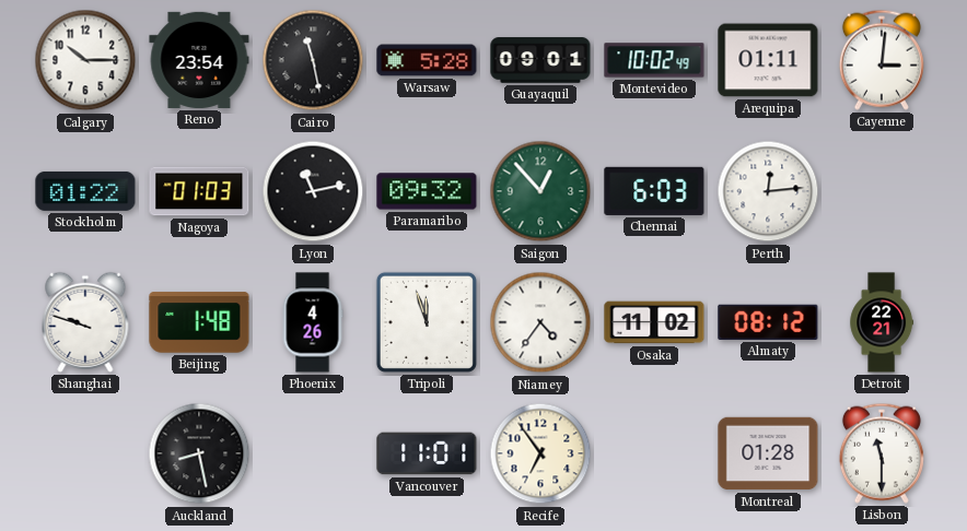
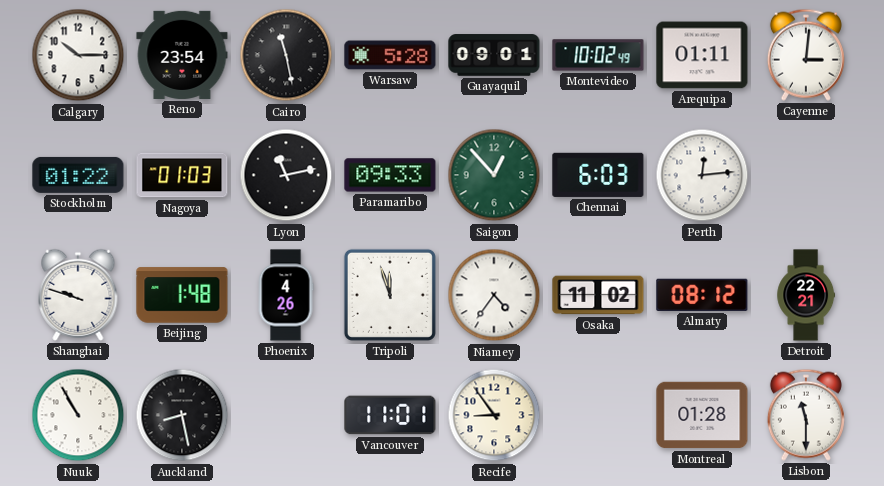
Paramaribo: 09:32 -> 09:33
Nuuk: none -> 10:55
Recife: 6:54 -> 8:54
